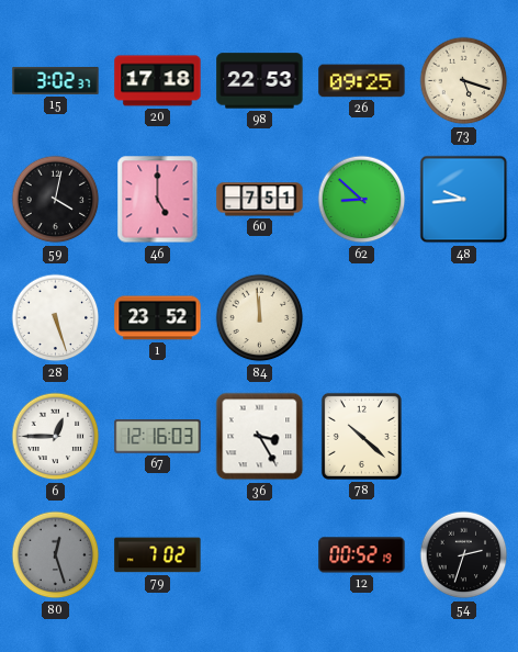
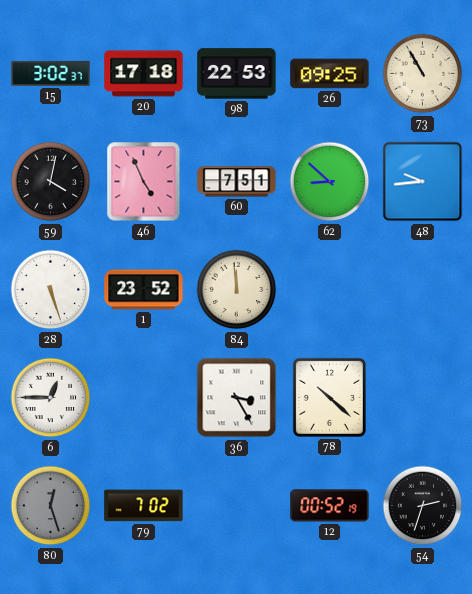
73: 5:18 -> 10:55
46: 5:00 -> 4:56
67: 12:16 -> none
